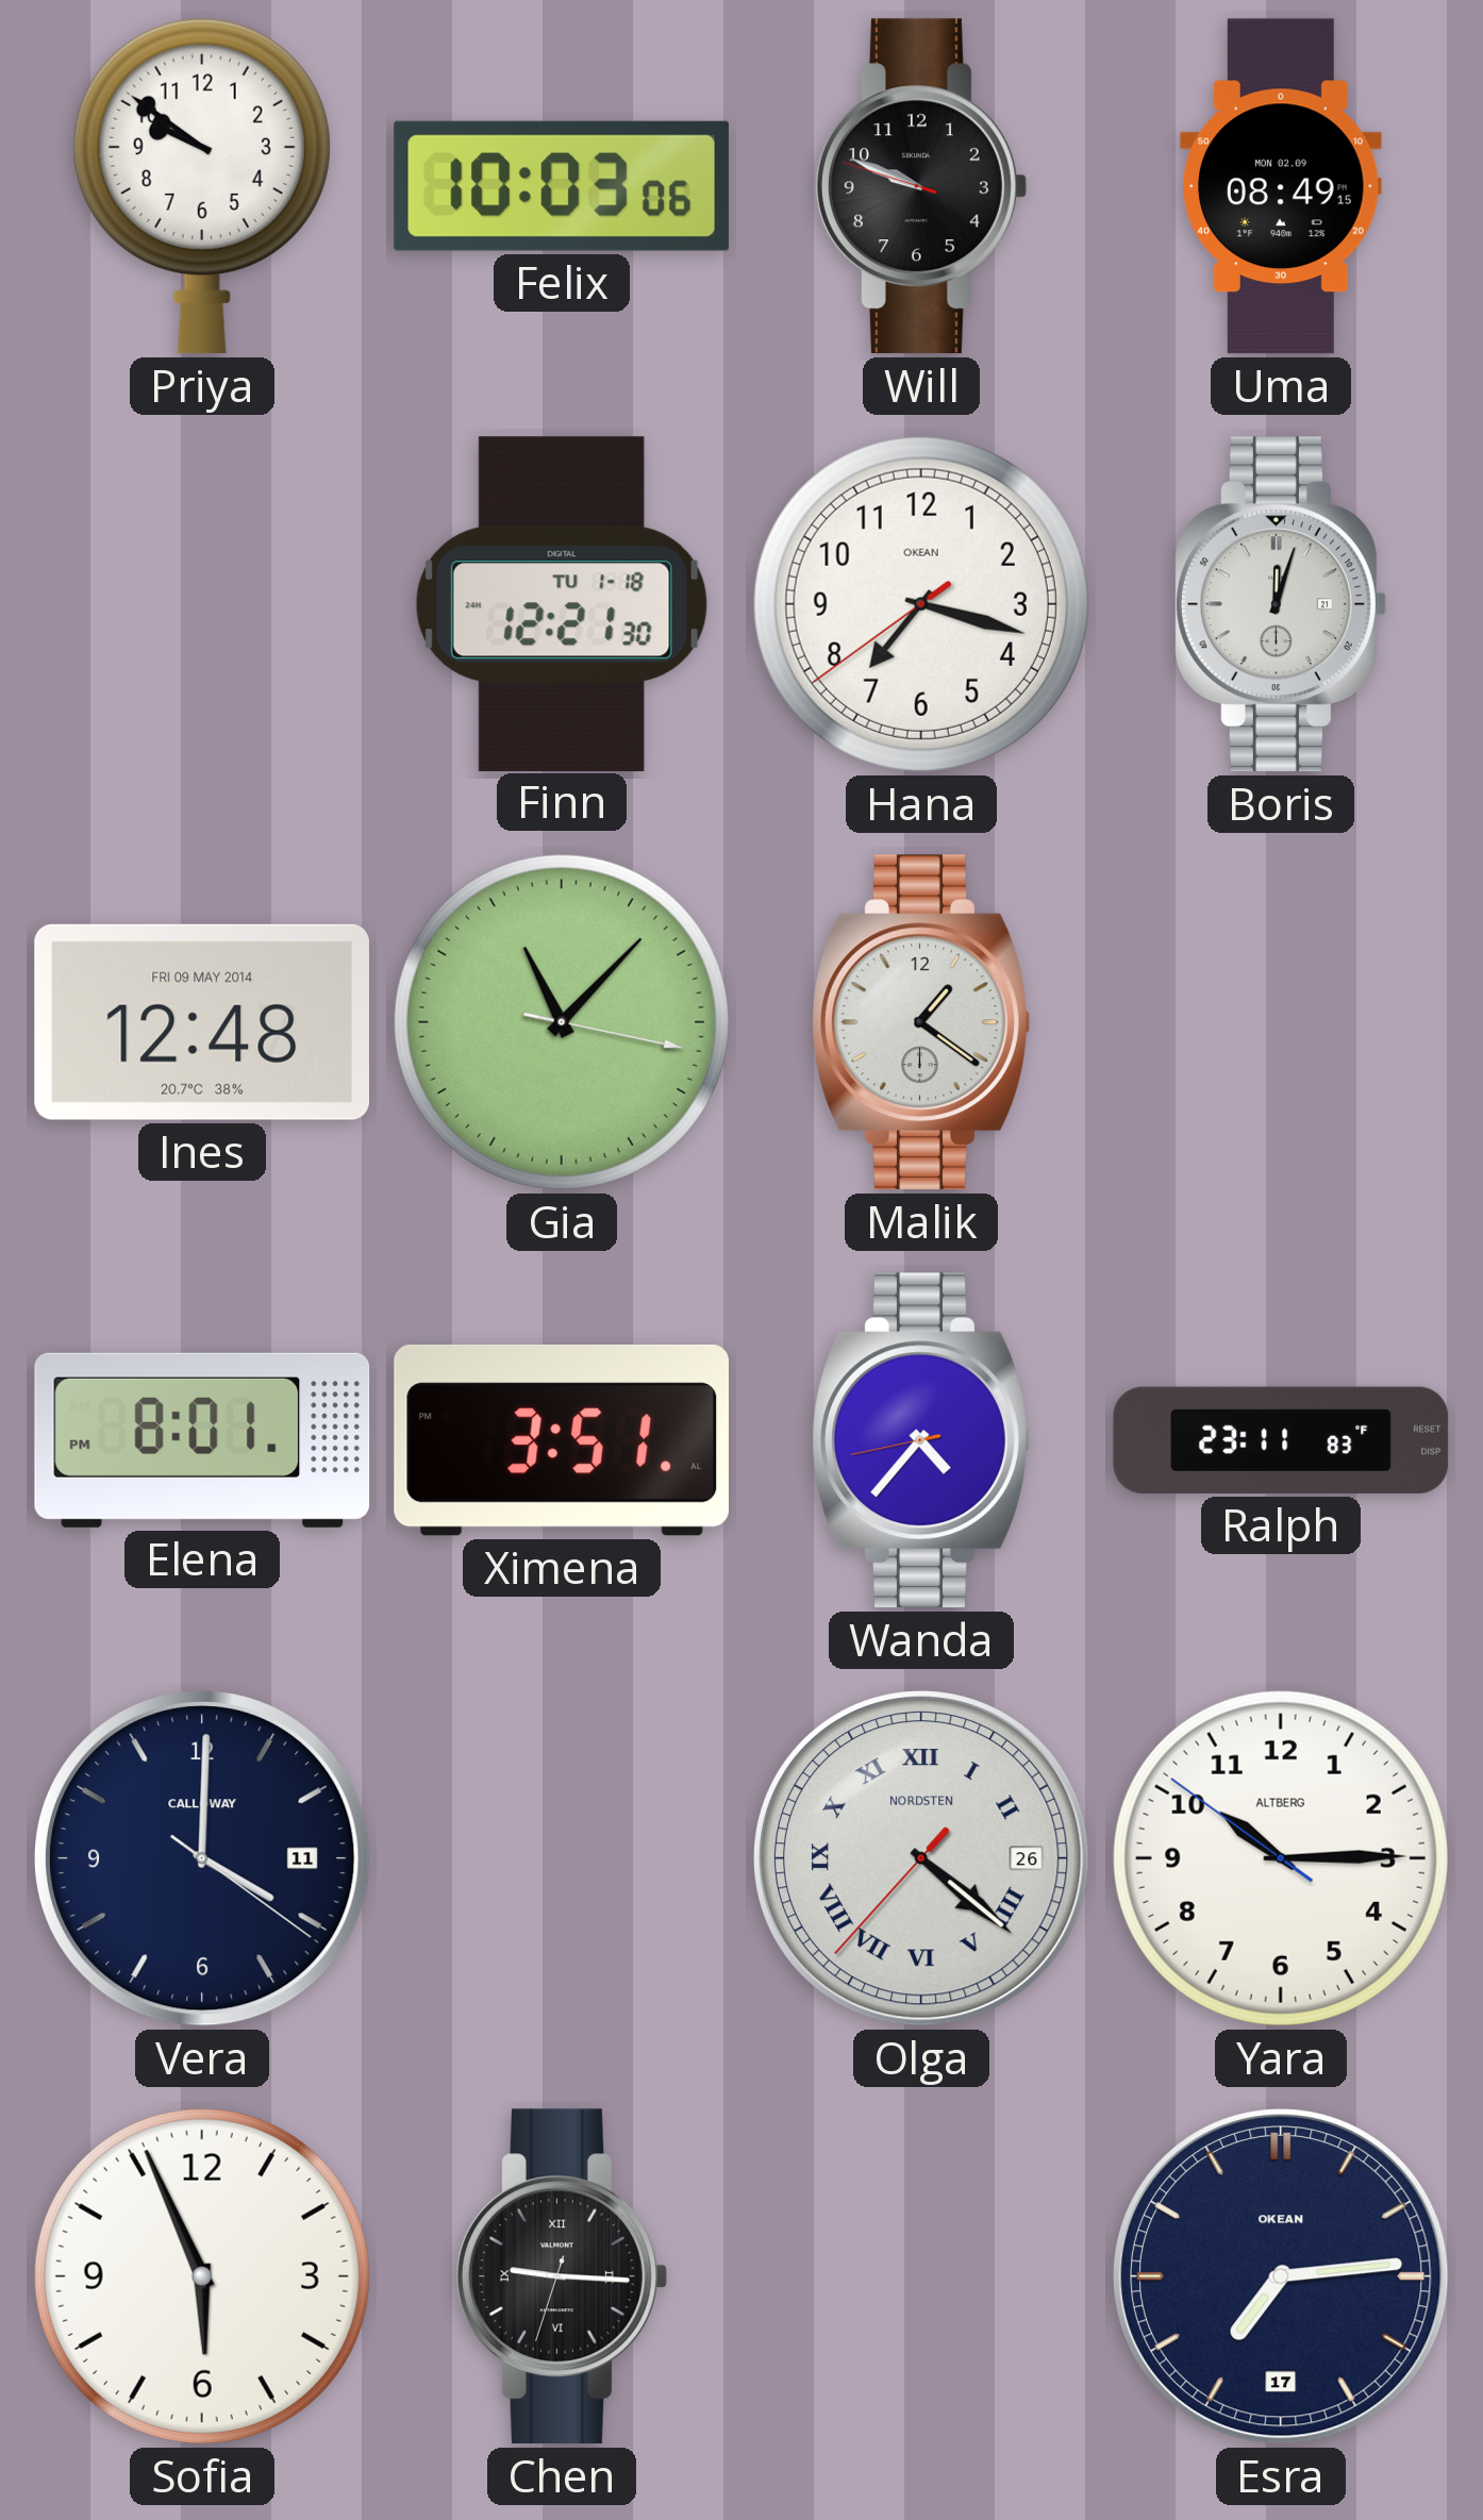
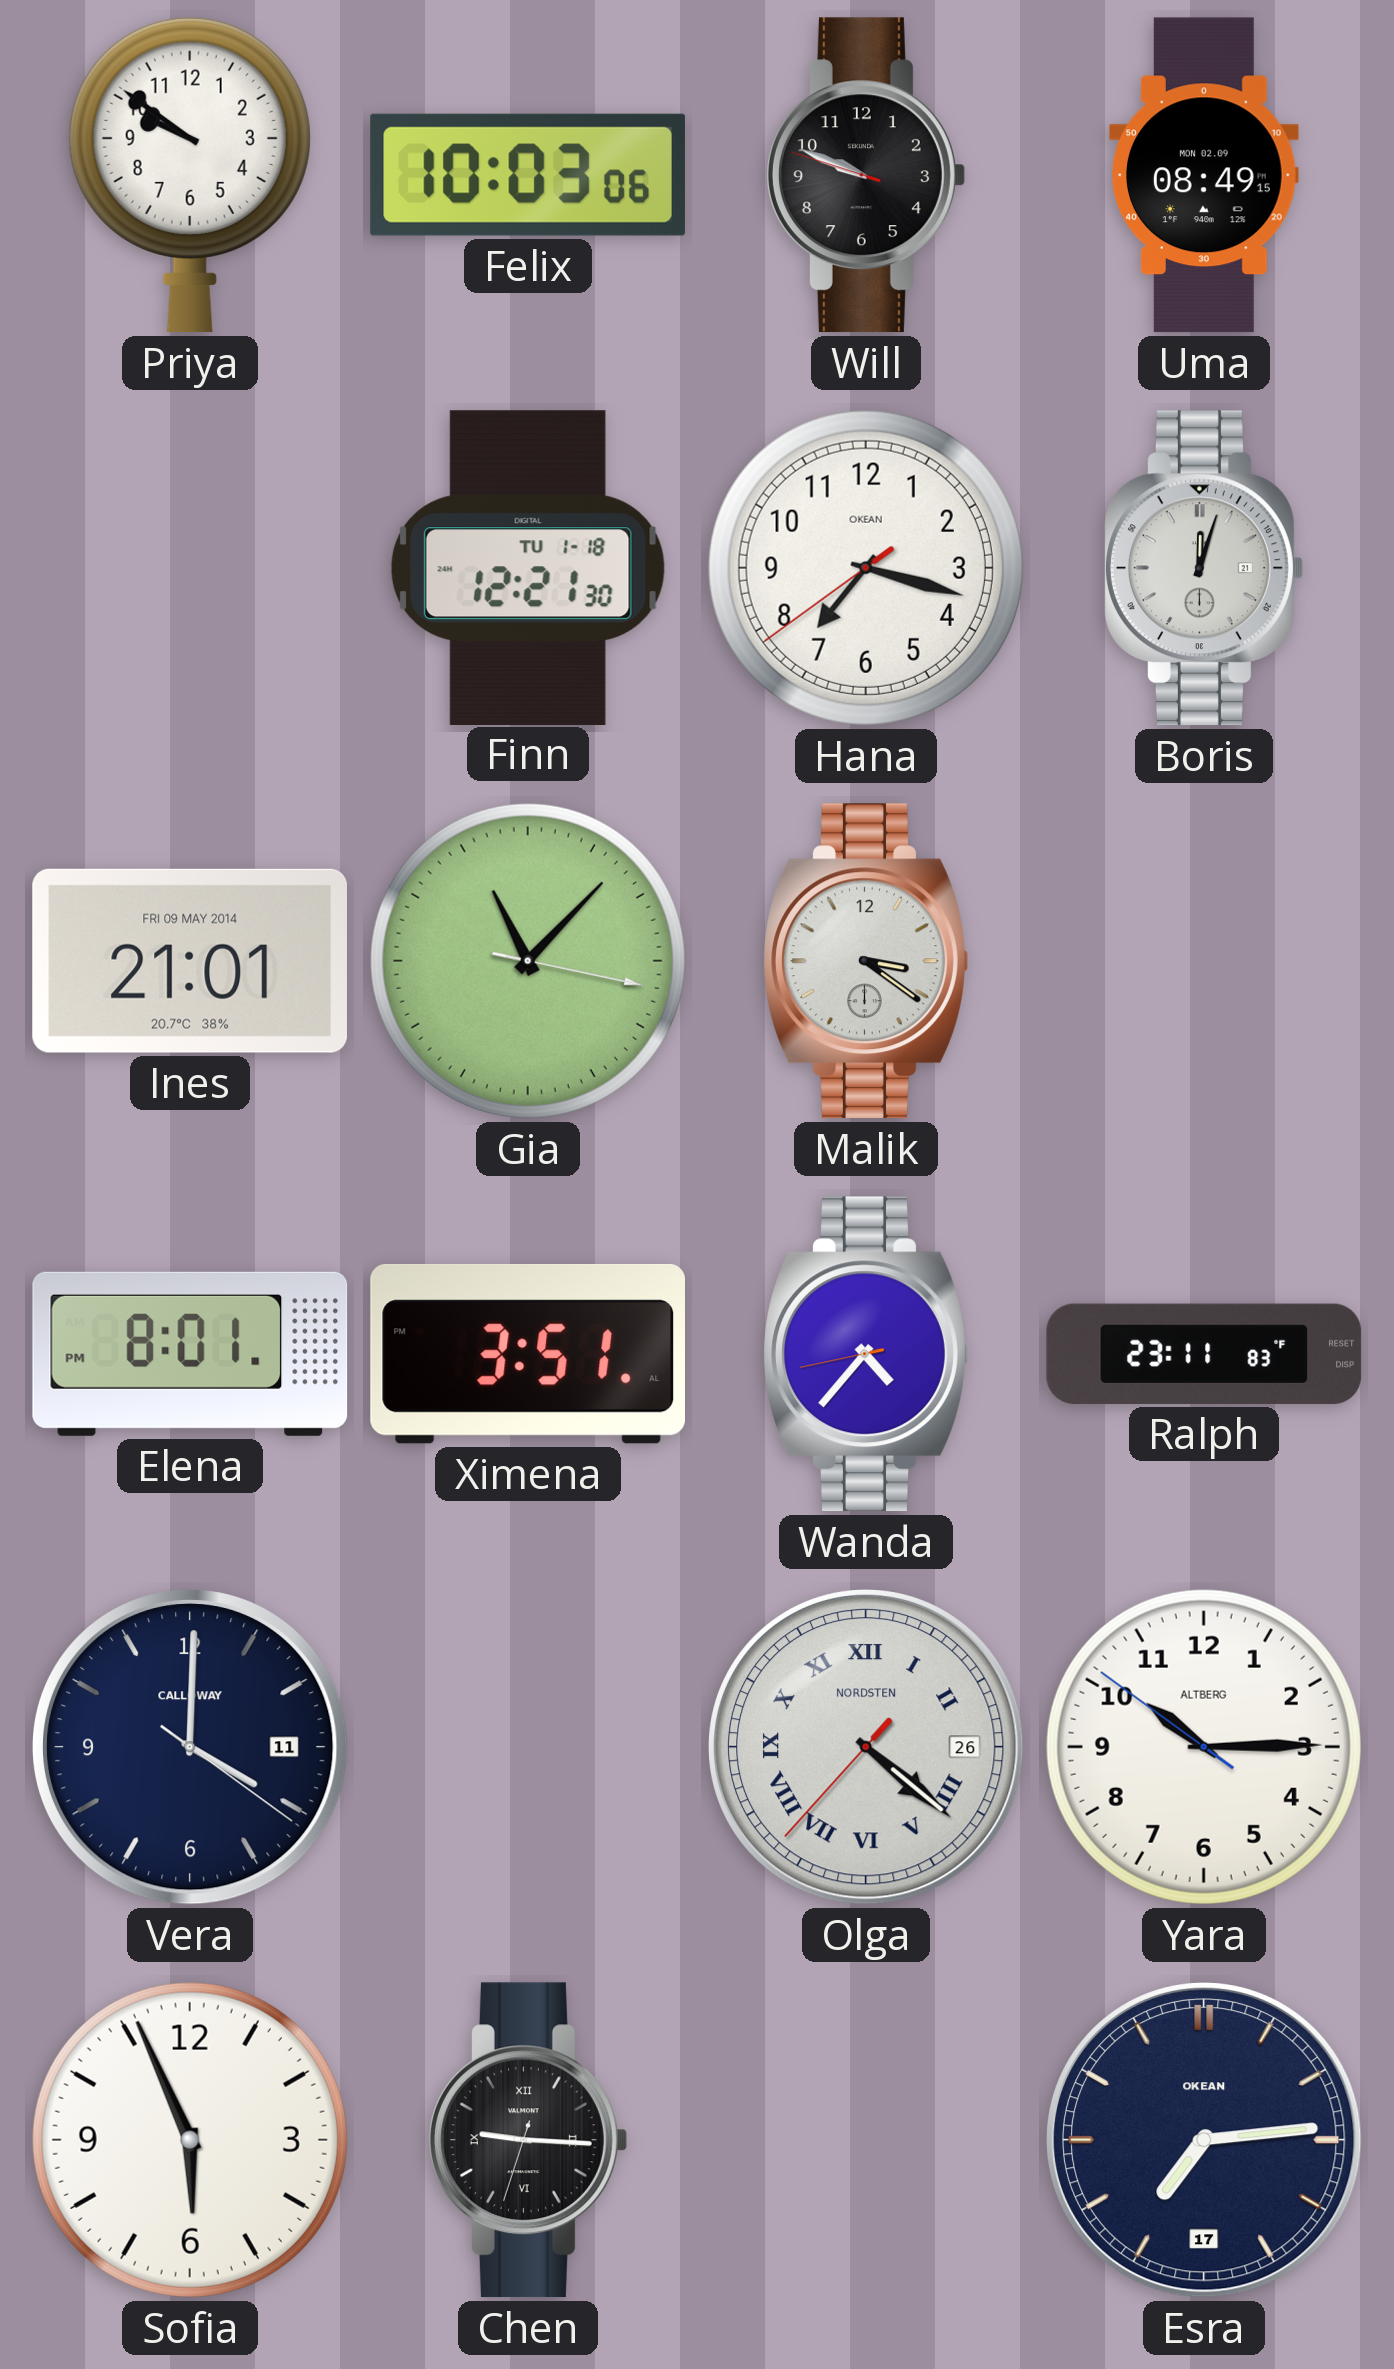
Ines: 12:48 -> 21:01
Malik: 1:21 -> 3:21
